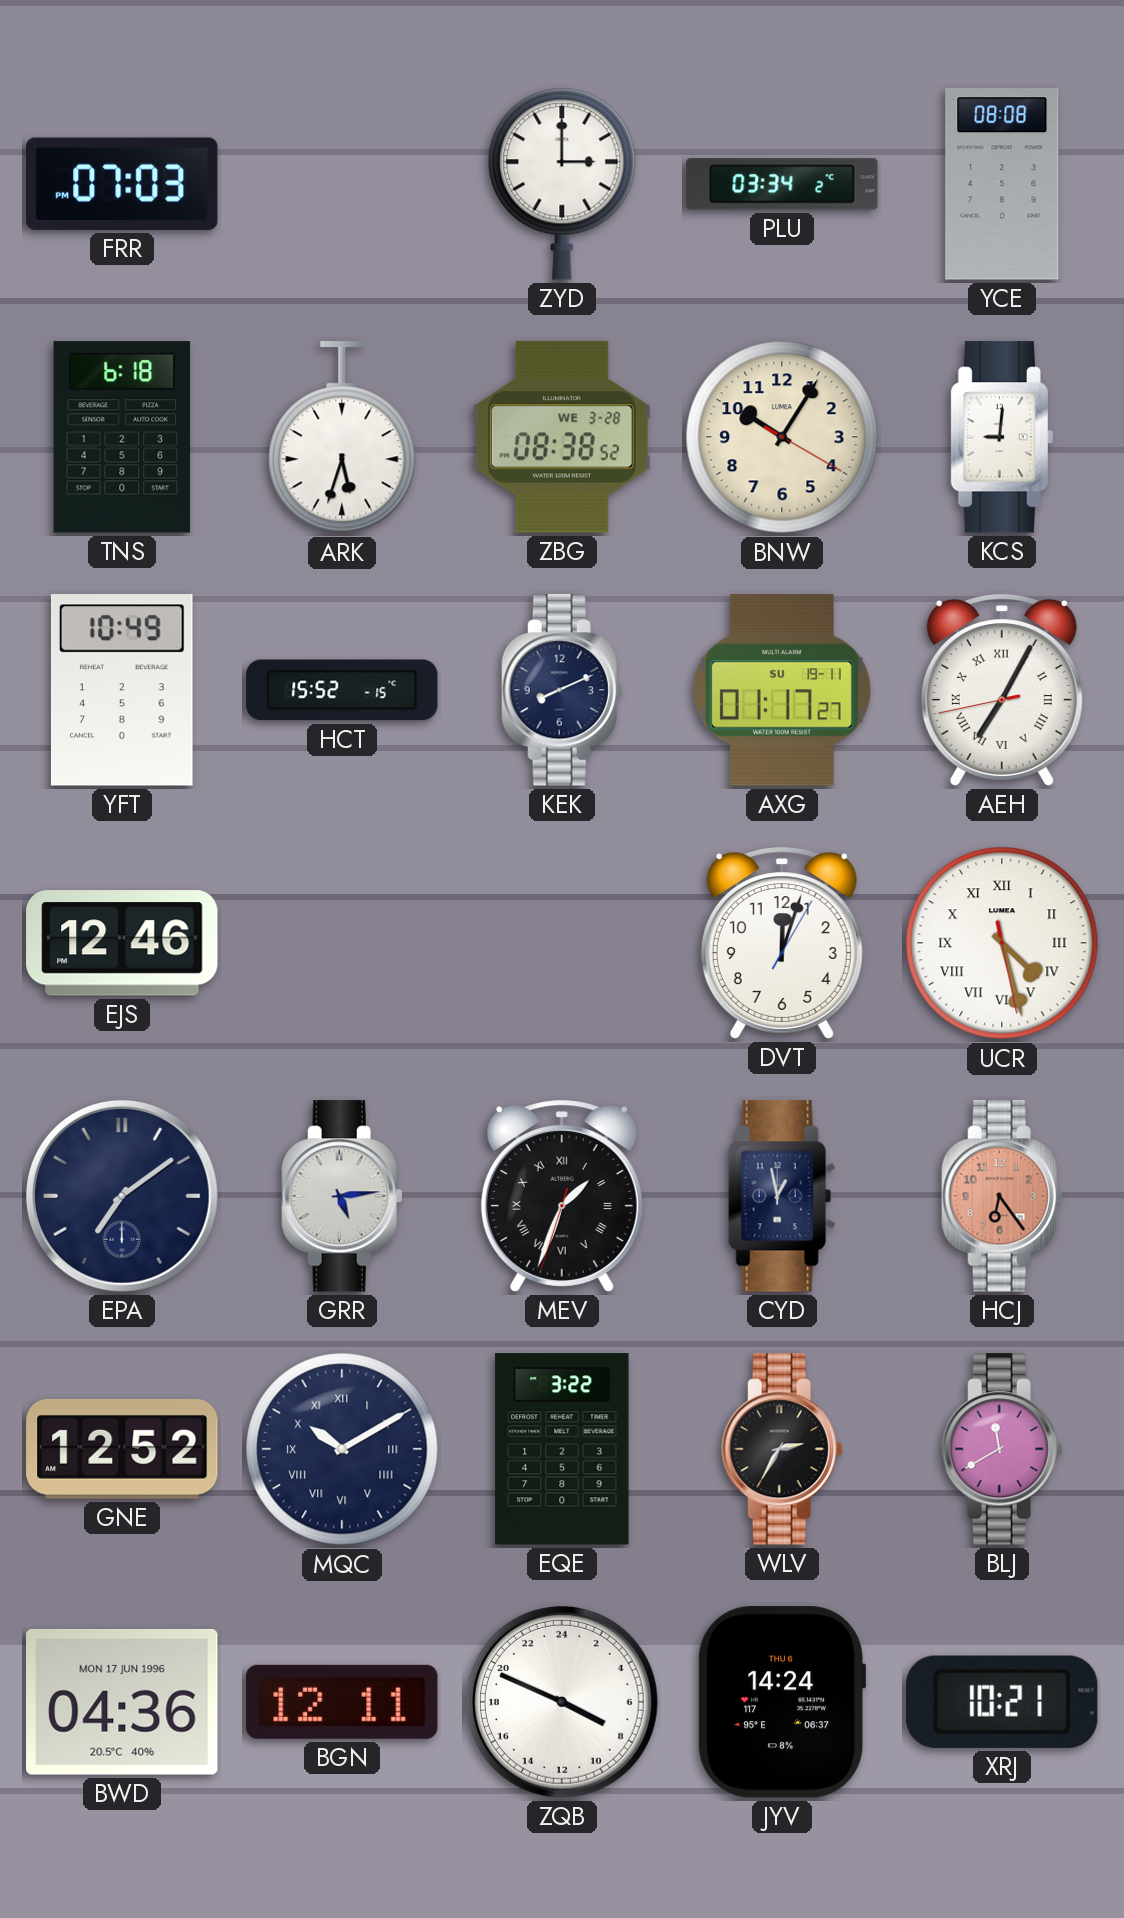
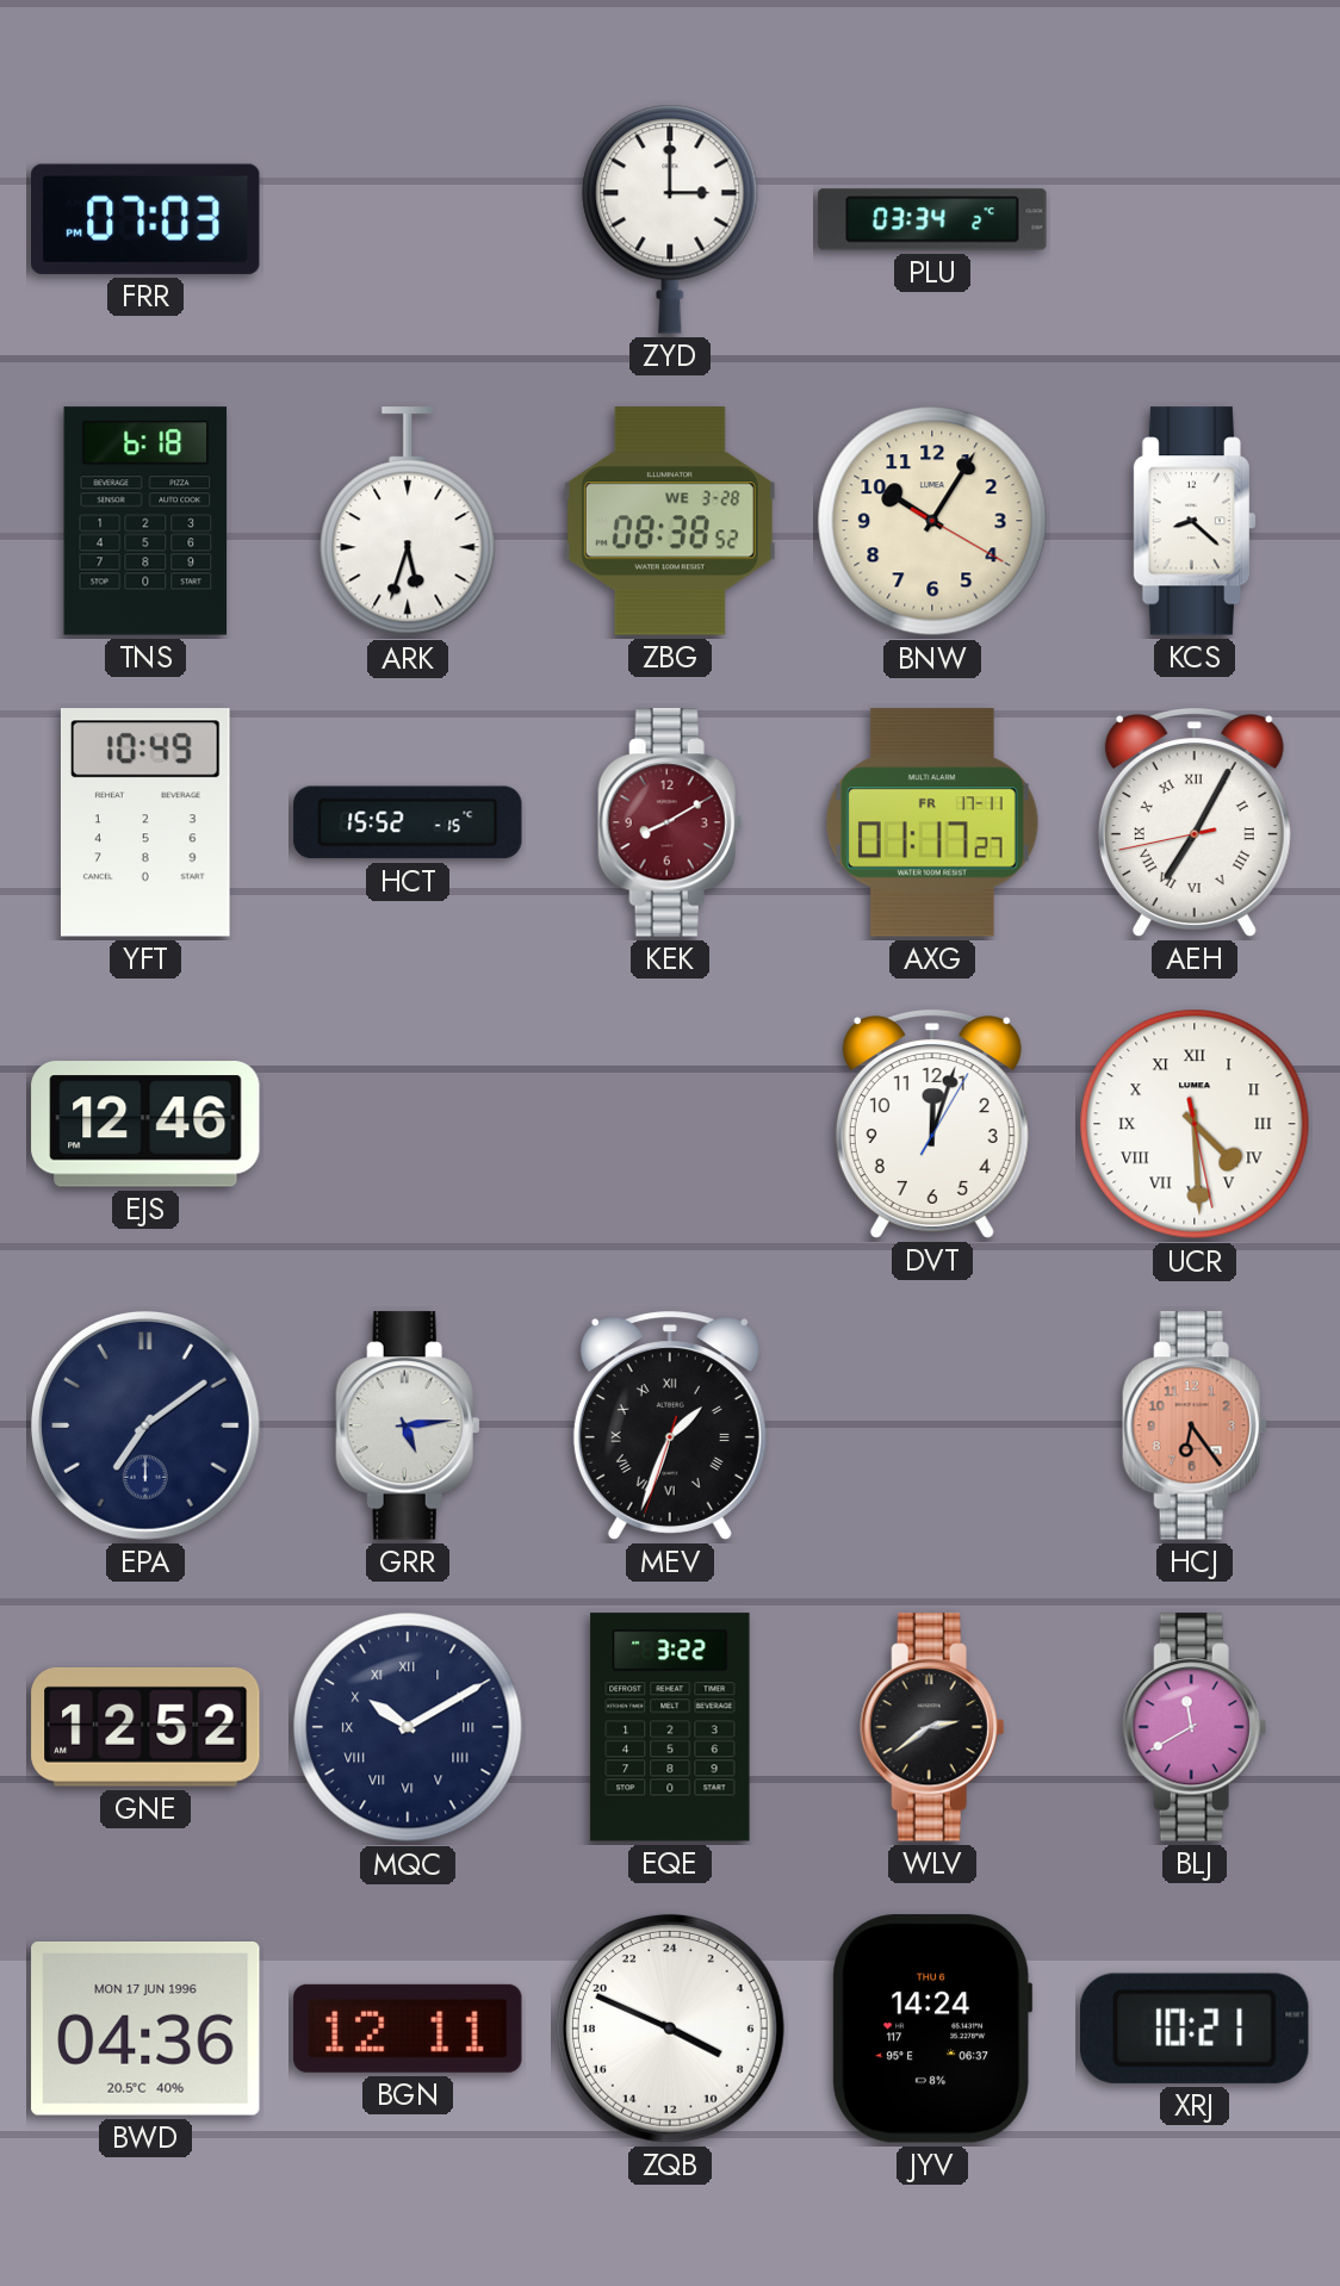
YCE: 08:08 -> none
KCS: 9:01 -> 8:22
KEK: 8:11 -> 8:10
KEK dial: navy -> burgundy
AXG date: SU 19-11 -> FR 17-11
UCR: 4:27 -> 4:29
CYD: 12:58 -> none
WLV: 2:35 -> 2:39
